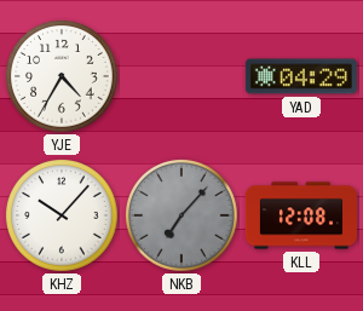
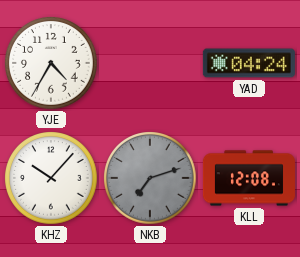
YAD: 04:29 -> 04:24
NKB: 7:07 -> 7:12
